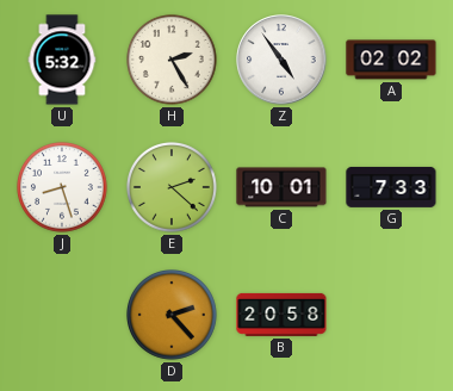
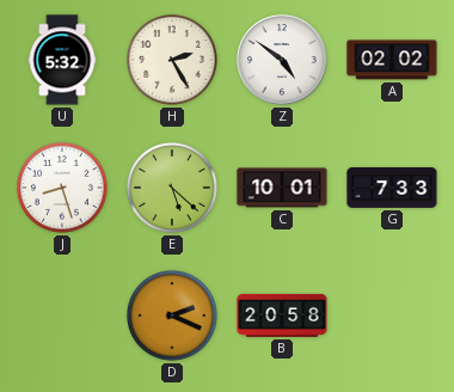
Z: 4:54 -> 4:51
E: 2:22 -> 5:22
D: 2:23 -> 2:19
